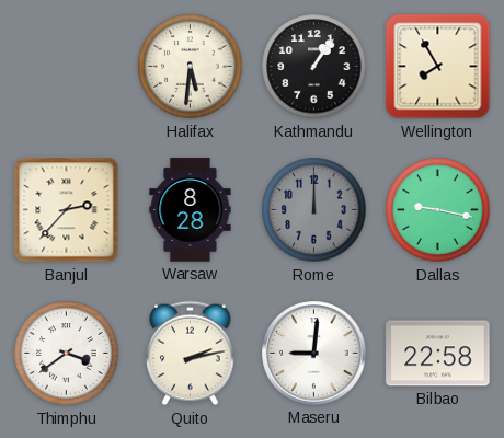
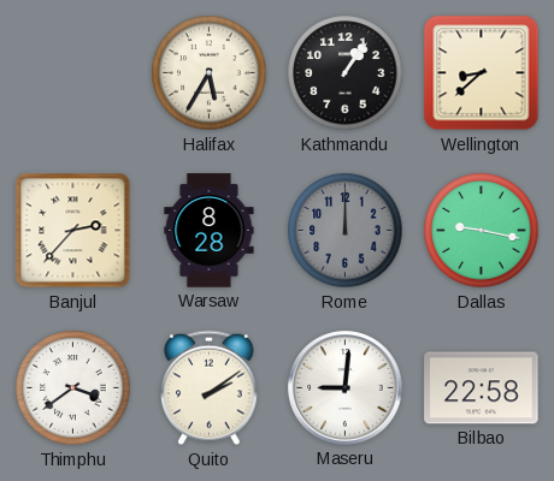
Halifax: 5:31 -> 5:35
Wellington: 7:55 -> 8:38
Quito: 2:13 -> 2:09
